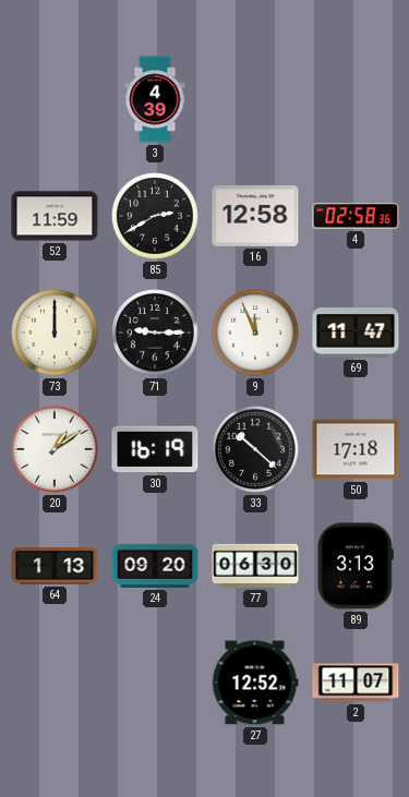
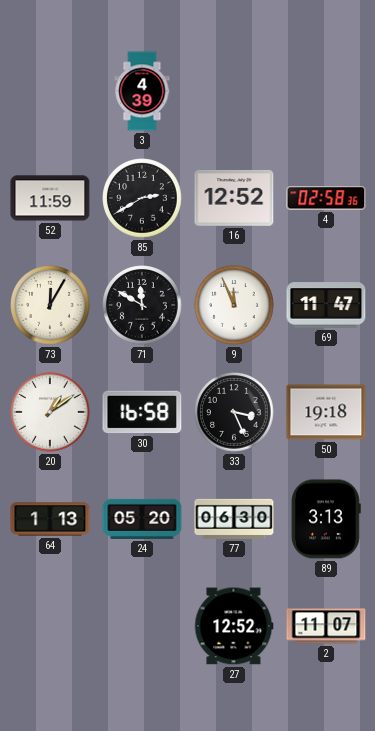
16: 12:58 -> 12:52
73: 12:00 -> 12:05
71: 9:15 -> 11:50
30: 16:19 -> 16:58
33: 10:22 -> 3:26
50: 17:18 -> 19:18
24: 09:20 -> 05:20
